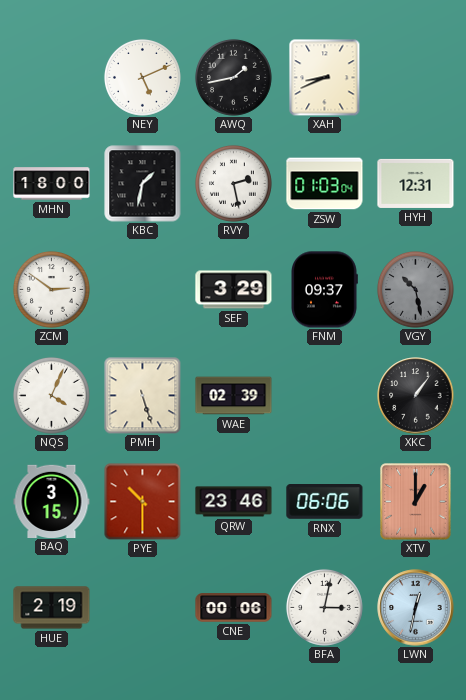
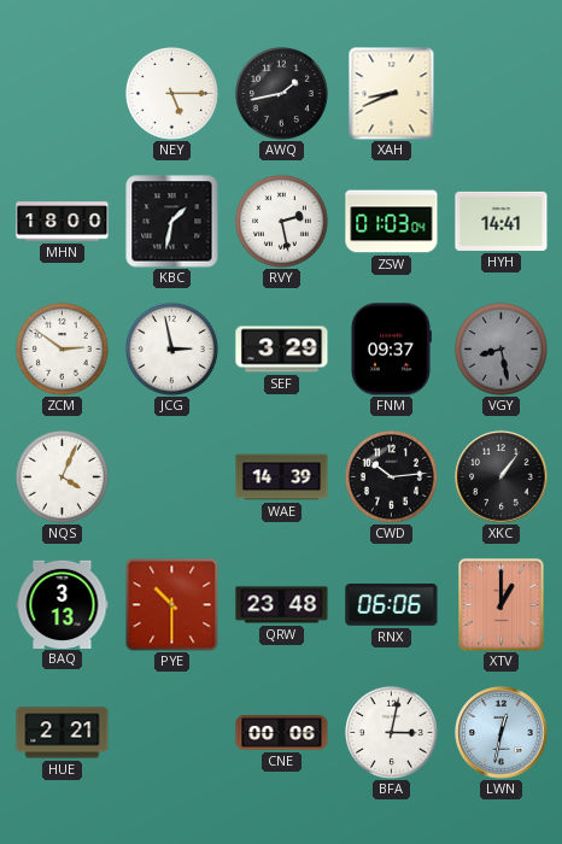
NEY: 5:11 -> 5:15
HYH: 12:31 -> 14:41
JCG: none -> 2:58
VGY: 10:28 -> 8:28
PMH: 5:27 -> none
WAE: 02:39 -> 14:39
CWD: none -> 10:14
BAQ: 3:15 -> 3:13
QRW: 23:46 -> 23:48
HUE: 2:19 -> 2:21
